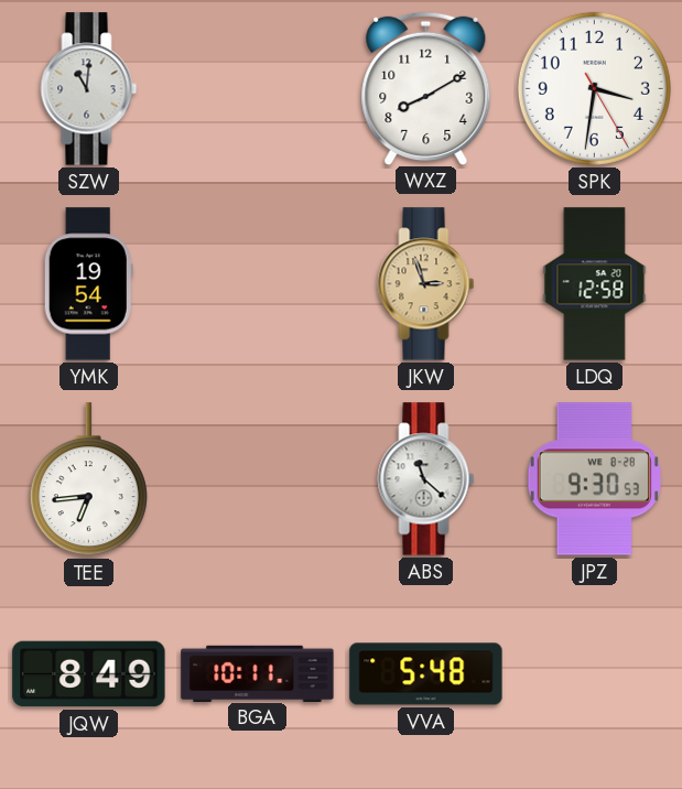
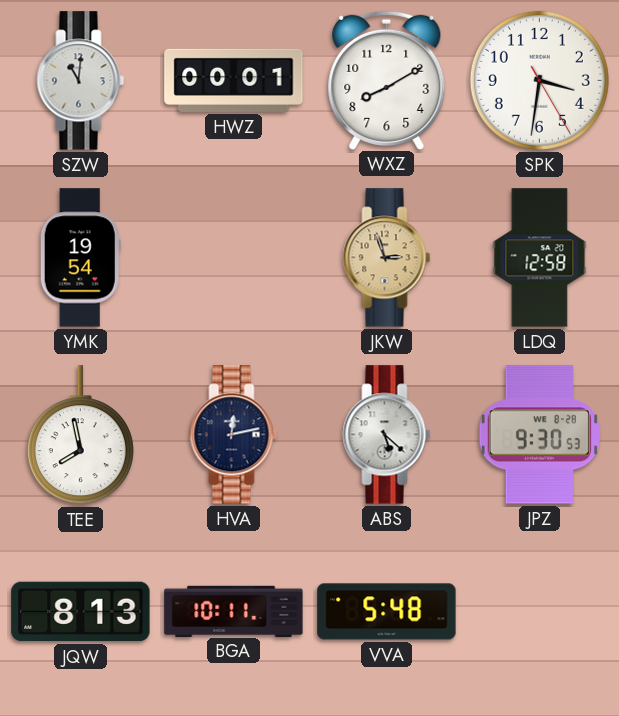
HWZ: none -> 00:01
TEE: 6:44 -> 7:58
HVA: none -> 12:13
ABS: 11:22 -> 5:22
JQW: 8:49 -> 8:13
